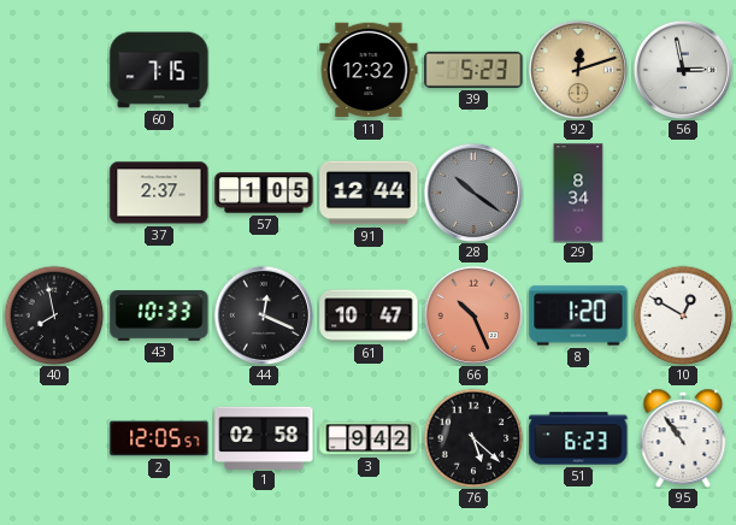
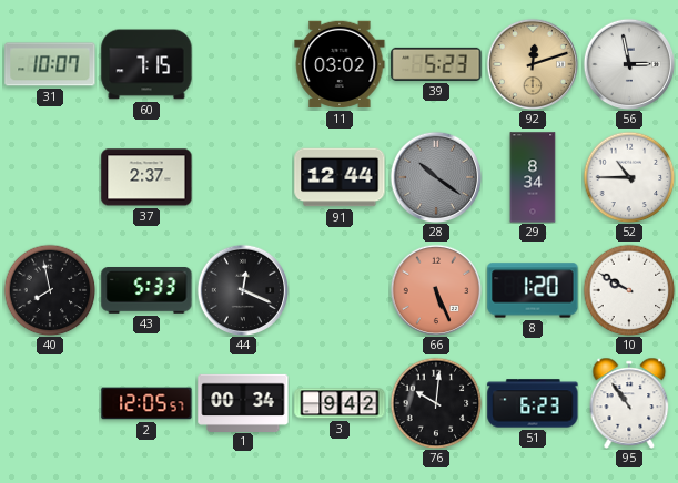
31: none -> 10:07
11: 12:32 -> 03:02
57: 1:05 -> none
52: none -> 10:45
43: 10:33 -> 5:33
61: 10:47 -> none
66: 10:26 -> 5:26
10: 12:50 -> 9:50
1: 02:58 -> 00:34
76: 5:22 -> 10:01
